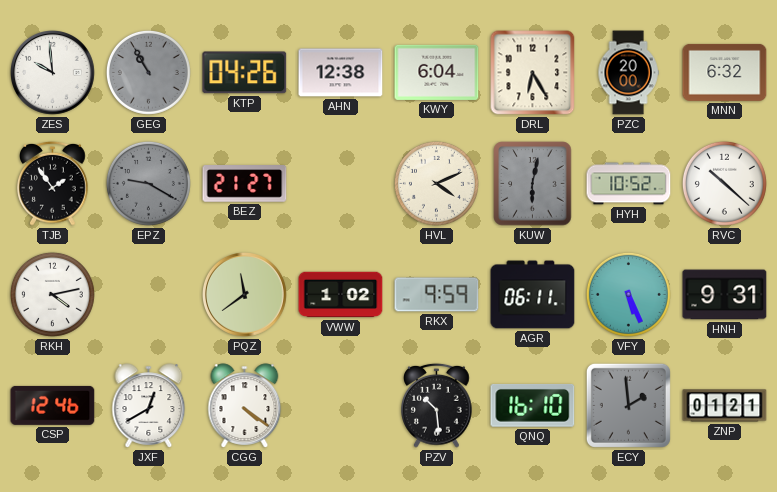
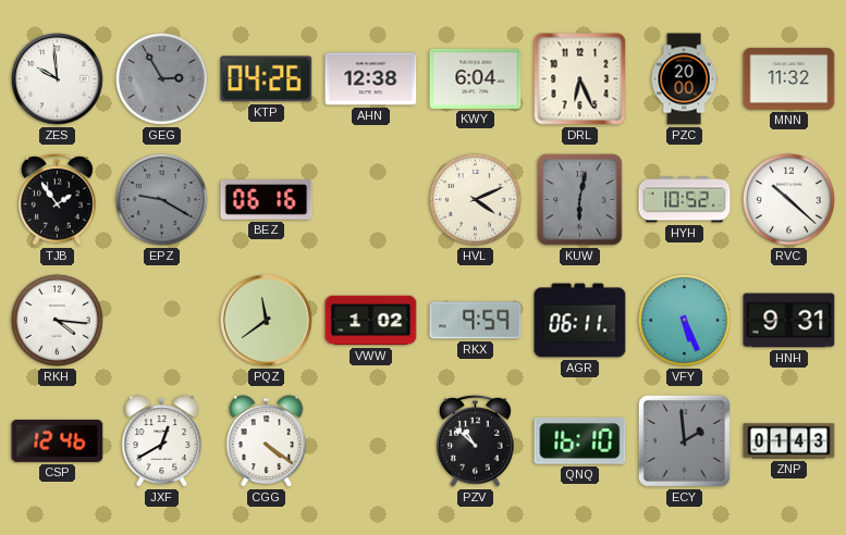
GEG: 10:55 -> 2:55
DRL: 6:25 -> 6:26
MNN: 6:32 -> 11:32
BEZ: 21:27 -> 06:16
RKH: 4:13 -> 4:16
PZV: 10:29 -> 10:52
ZNP: 01:21 -> 01:43
